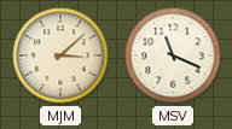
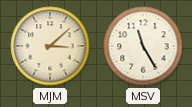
MSV: 11:19 -> 11:25
